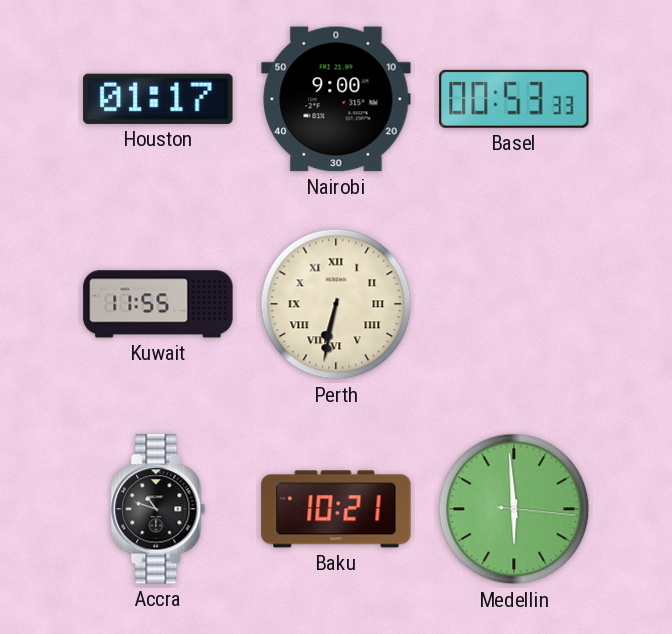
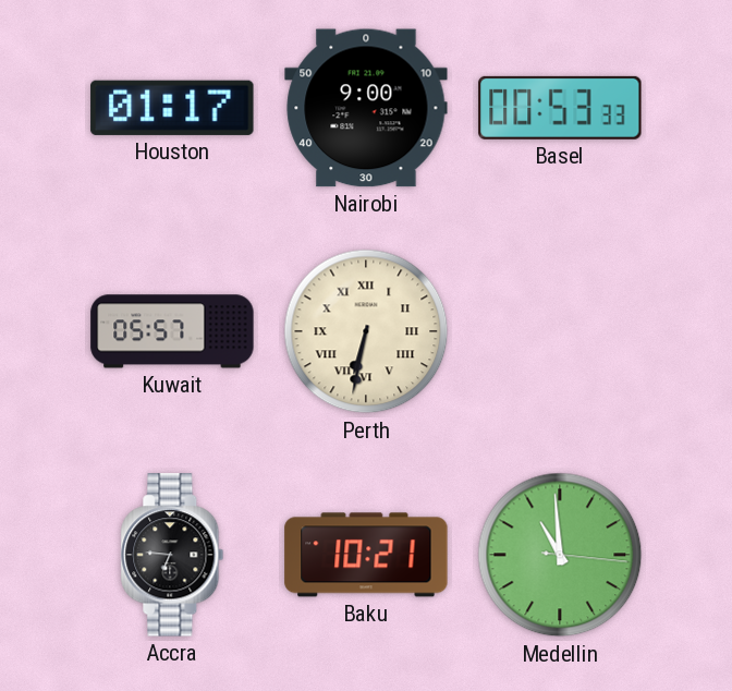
Kuwait: 11:55 -> 05:57
Accra: 10:48 -> 6:46
Medellin: 5:59 -> 10:59
